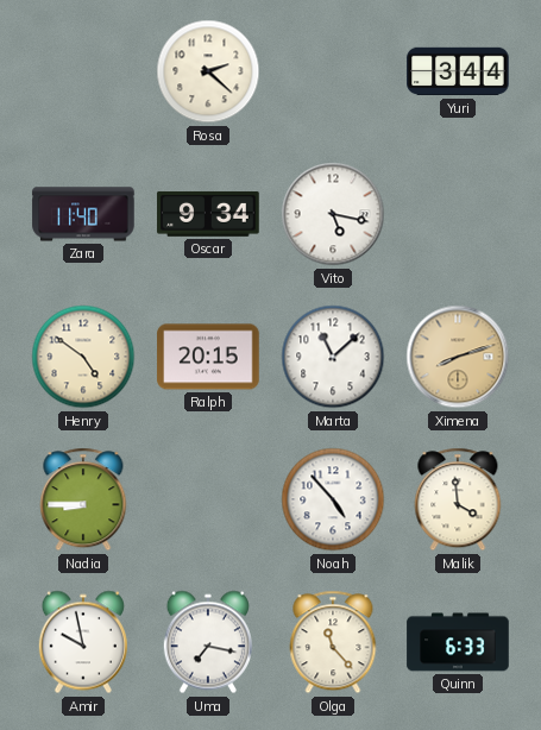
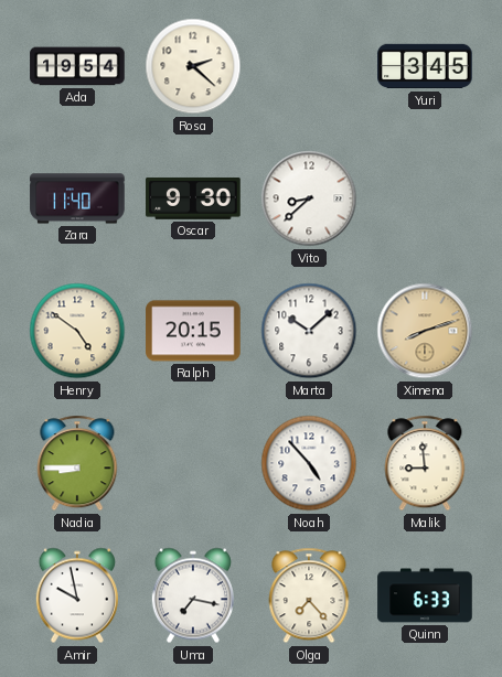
Ada: none -> 19:54
Yuri: 3:44 -> 3:45
Oscar: 9:34 -> 9:30
Vito: 5:17 -> 8:38
Marta: 11:08 -> 10:08
Malik: 3:59 -> 8:59
Olga: 11:23 -> 7:23
